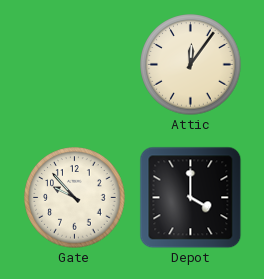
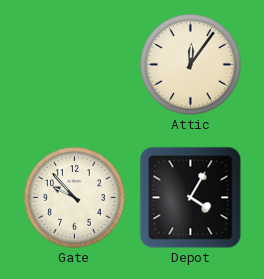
Depot: 4:00 -> 4:05
